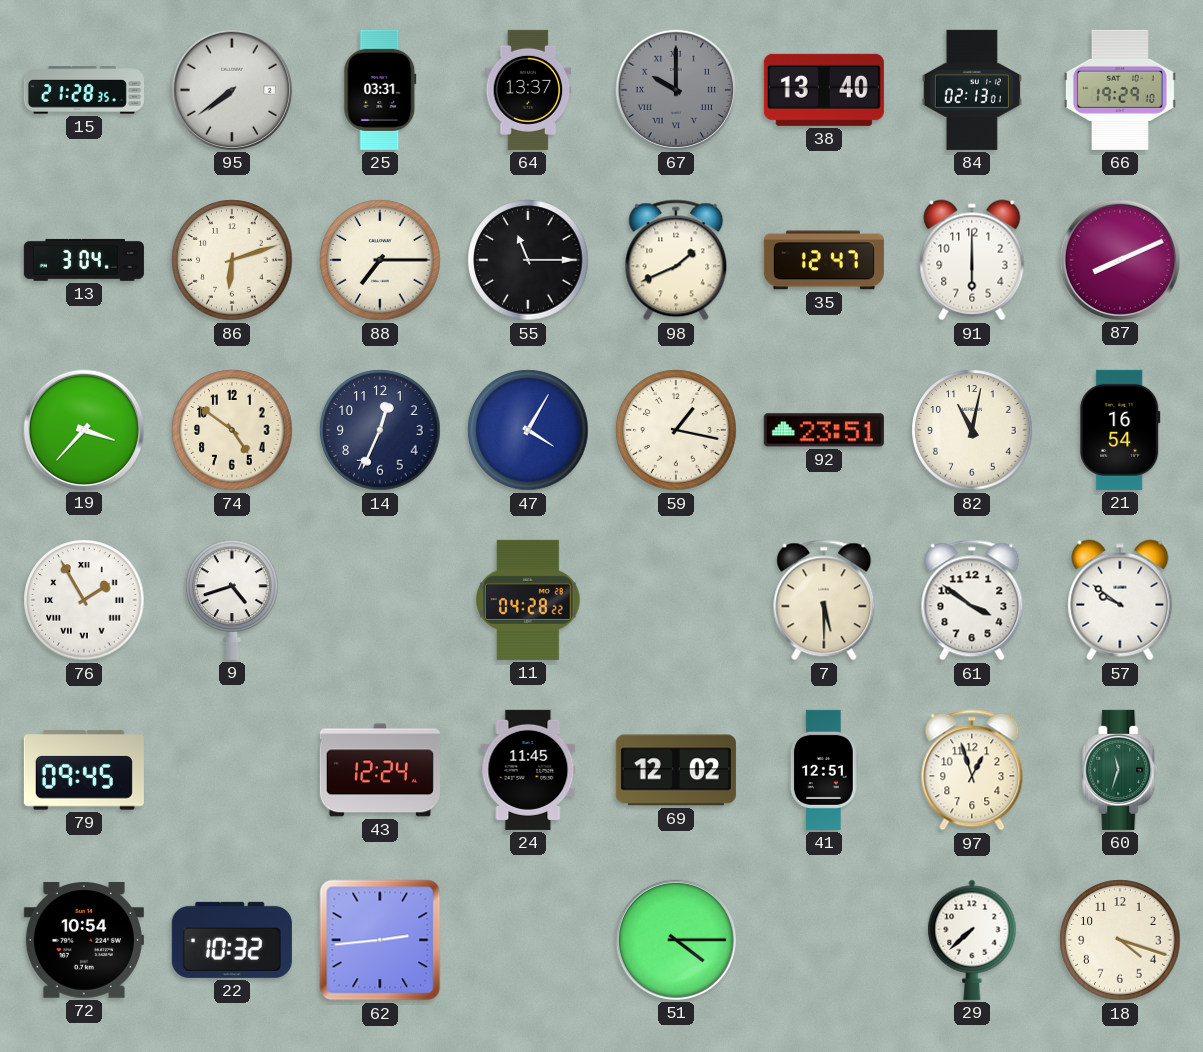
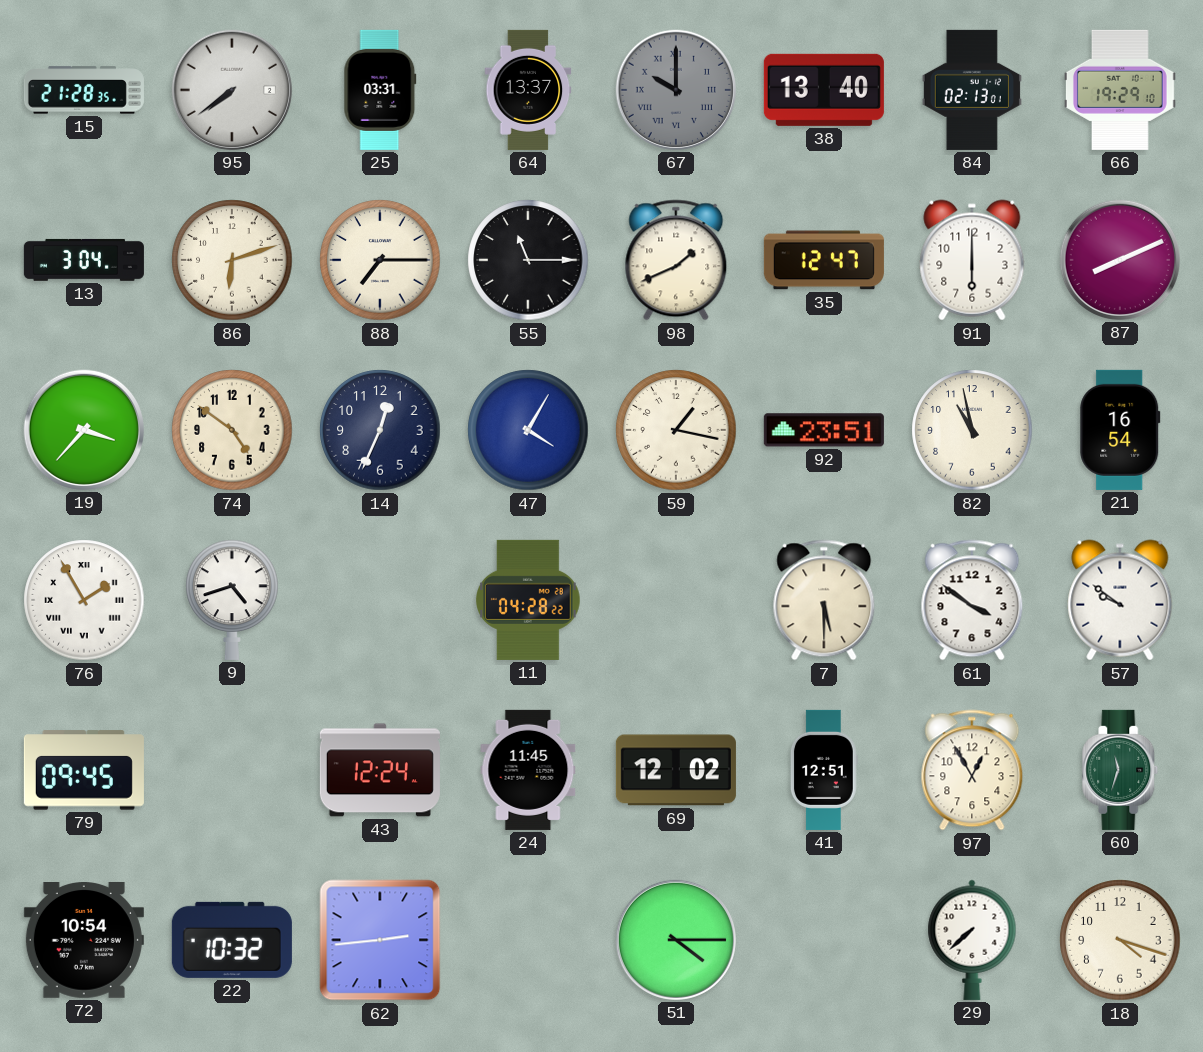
82: 11:02 -> 10:58
97: 12:57 -> 12:55
